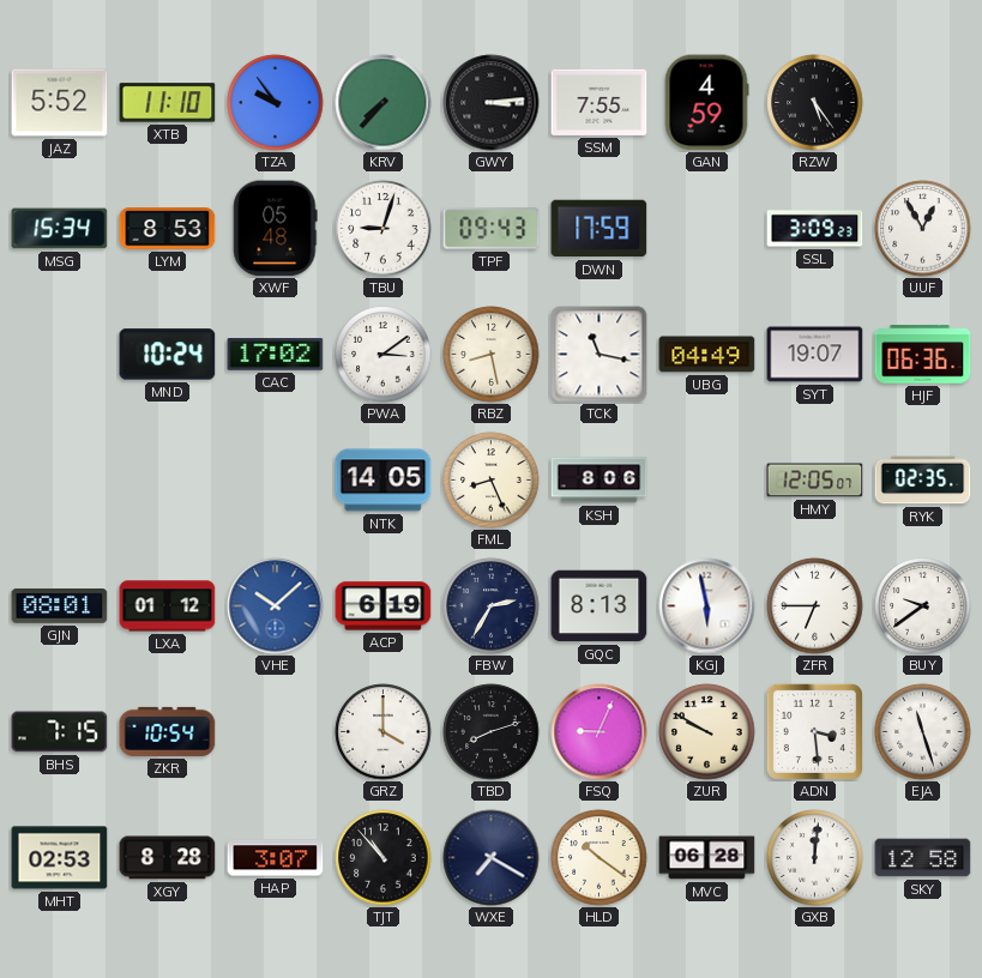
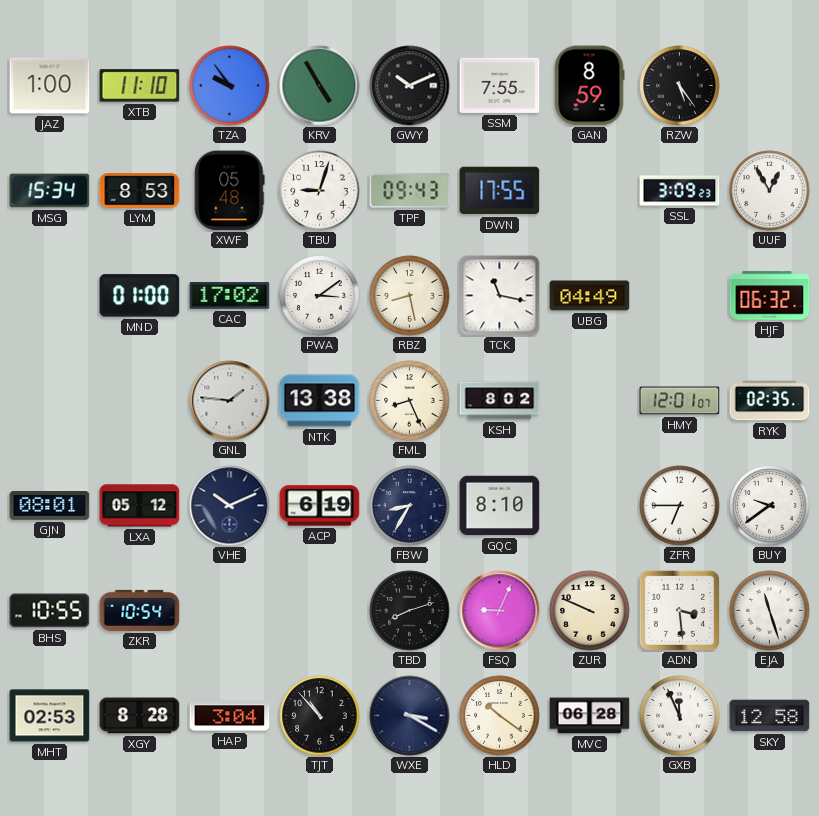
JAZ: 5:52 -> 1:00
KRV: 7:37 -> 4:55
GWY: 3:14 -> 10:11
GAN: 4:59 -> 8:59
DWN: 17:59 -> 17:55
MND: 10:24 -> 01:00
SYT: 19:07 -> none
HJF: 06:36 -> 06:32
GNL: none -> 1:46
NTK: 14:05 -> 13:38
KSH: 8:06 -> 8:02
HMY: 12:05 -> 12:01
LXA: 01:12 -> 05:12
VHE: 10:08 -> 10:11
VHE dial: blue -> navy
FBW: 2:35 -> 8:35
GQC: 8:13 -> 8:10
KGJ: 5:58 -> none
BHS: 7:15 -> 10:55
GRZ: 4:00 -> none
ZUR: 9:50 -> 9:49
HAP: 3:07 -> 3:04
WXE: 7:20 -> 3:20
GXB: 12:01 -> 11:56
